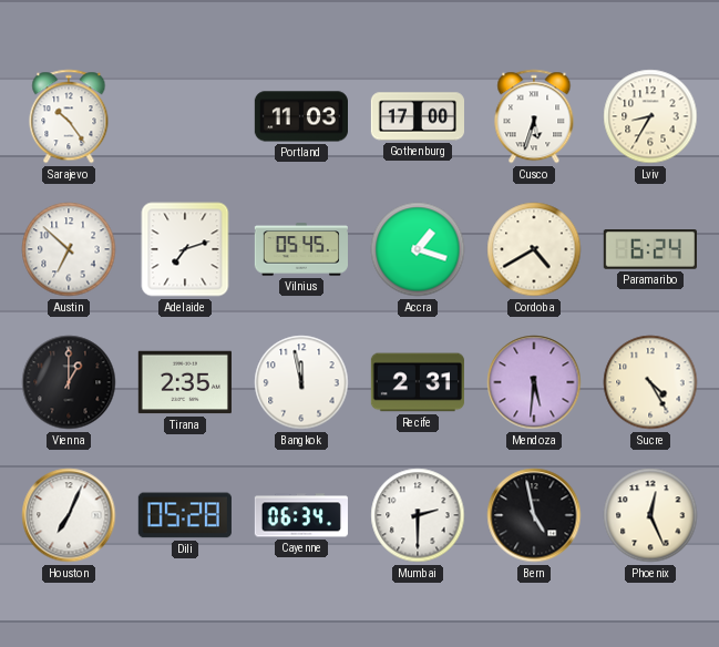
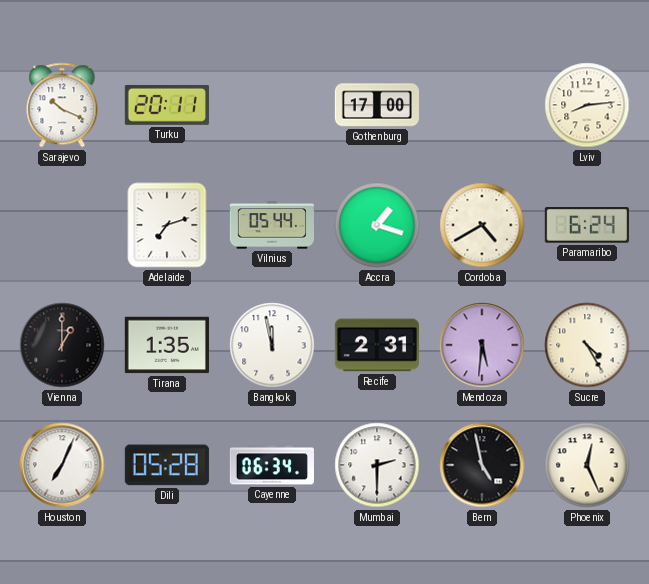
Sarajevo: 10:24 -> 10:19
Turku: none -> 20:11
Portland: 11:03 -> none
Cusco: 5:33 -> none
Lviv: 8:35 -> 8:14
Austin: 6:52 -> none
Vilnius: 05:45 -> 05:44
Tirana: 2:35 -> 1:35
